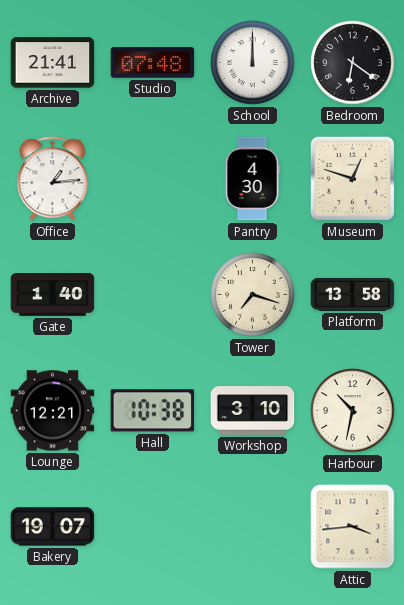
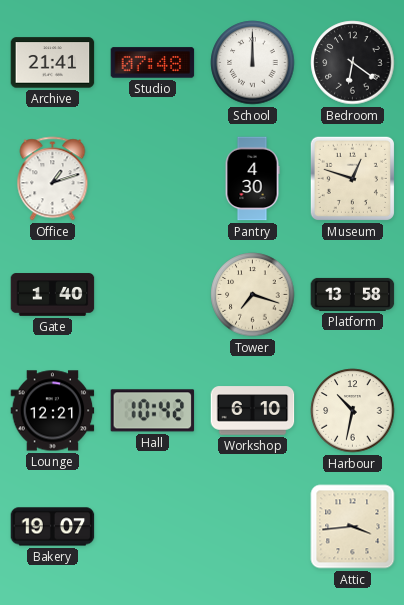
Office: 1:14 -> 1:12
Hall: 10:38 -> 10:42
Workshop: 3:10 -> 6:10
